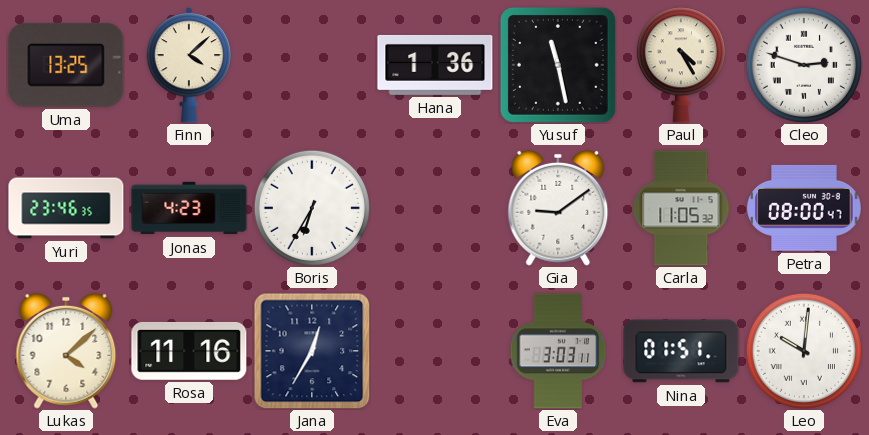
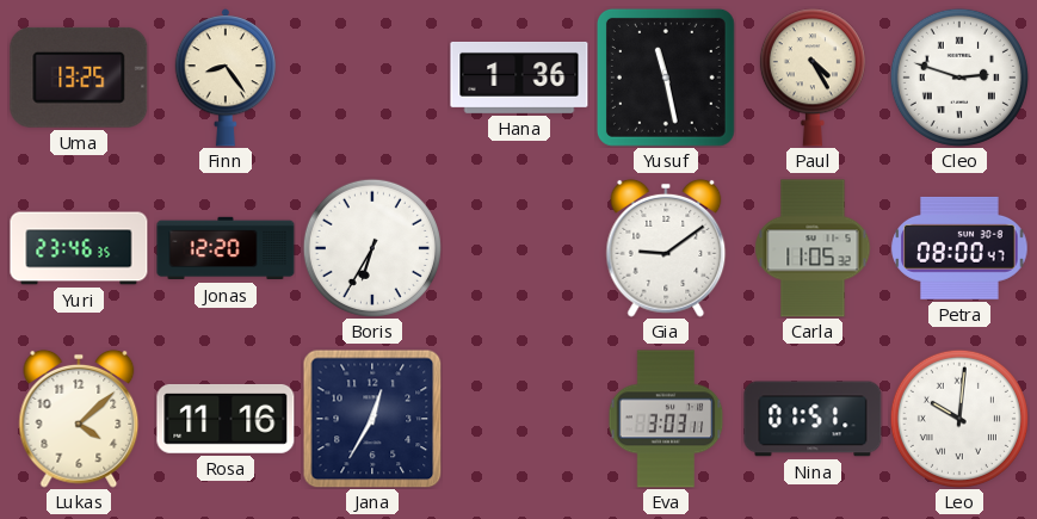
Finn: 4:08 -> 8:24
Jonas: 4:23 -> 12:20
